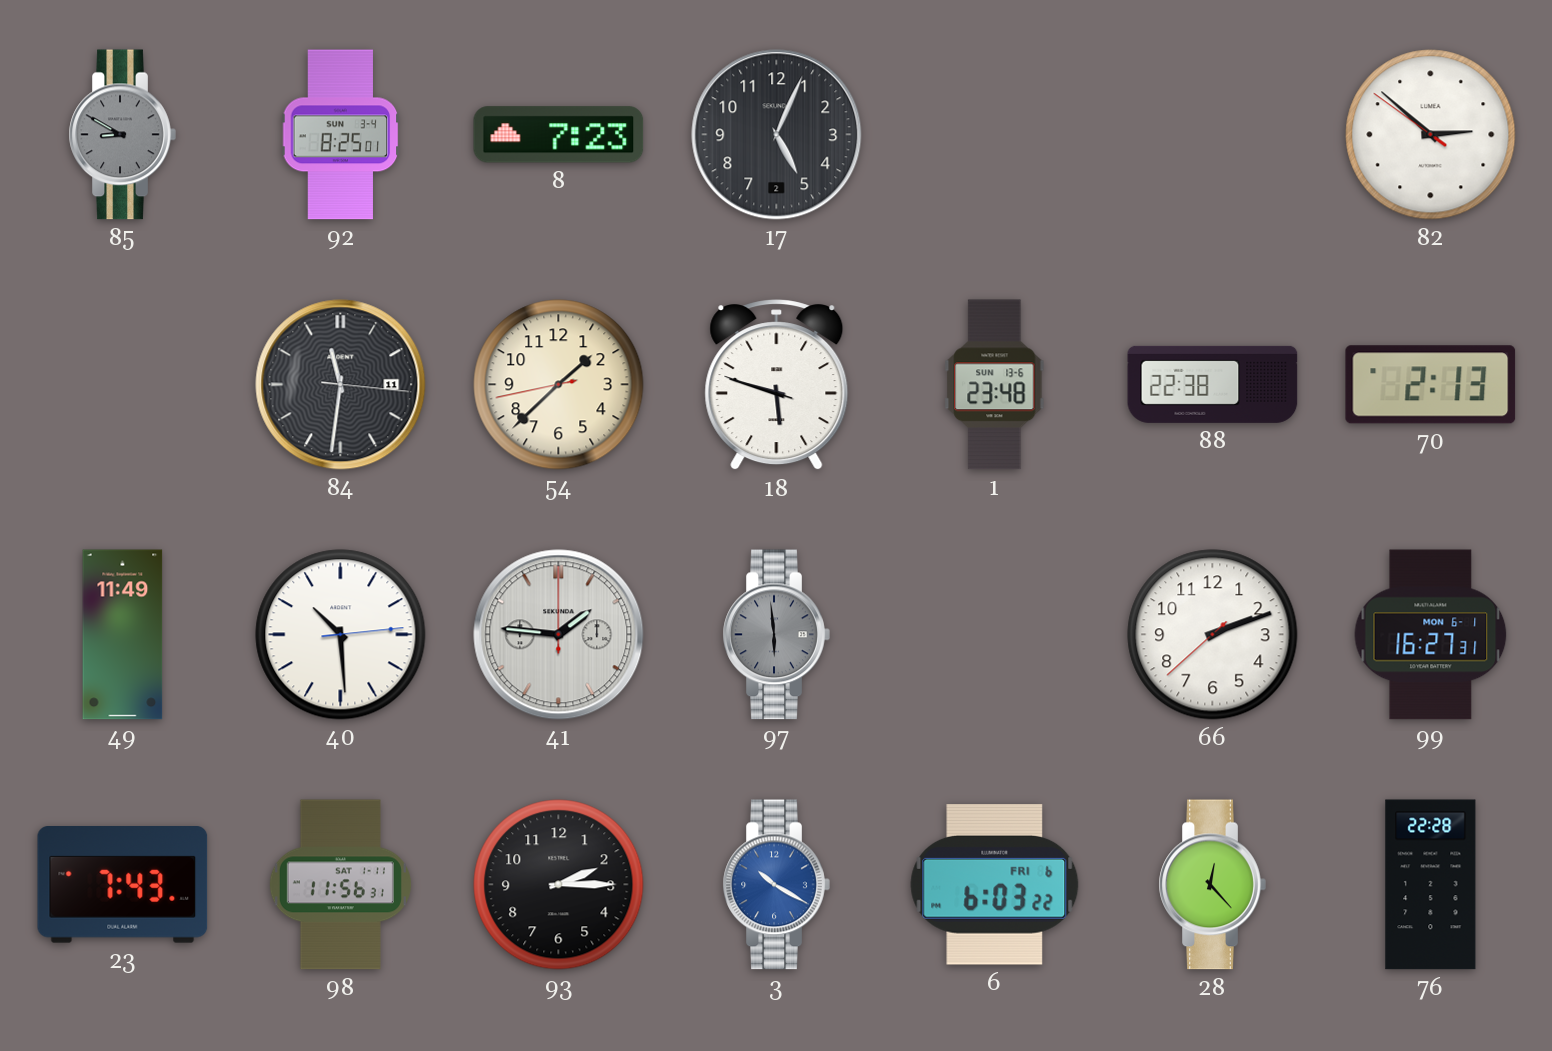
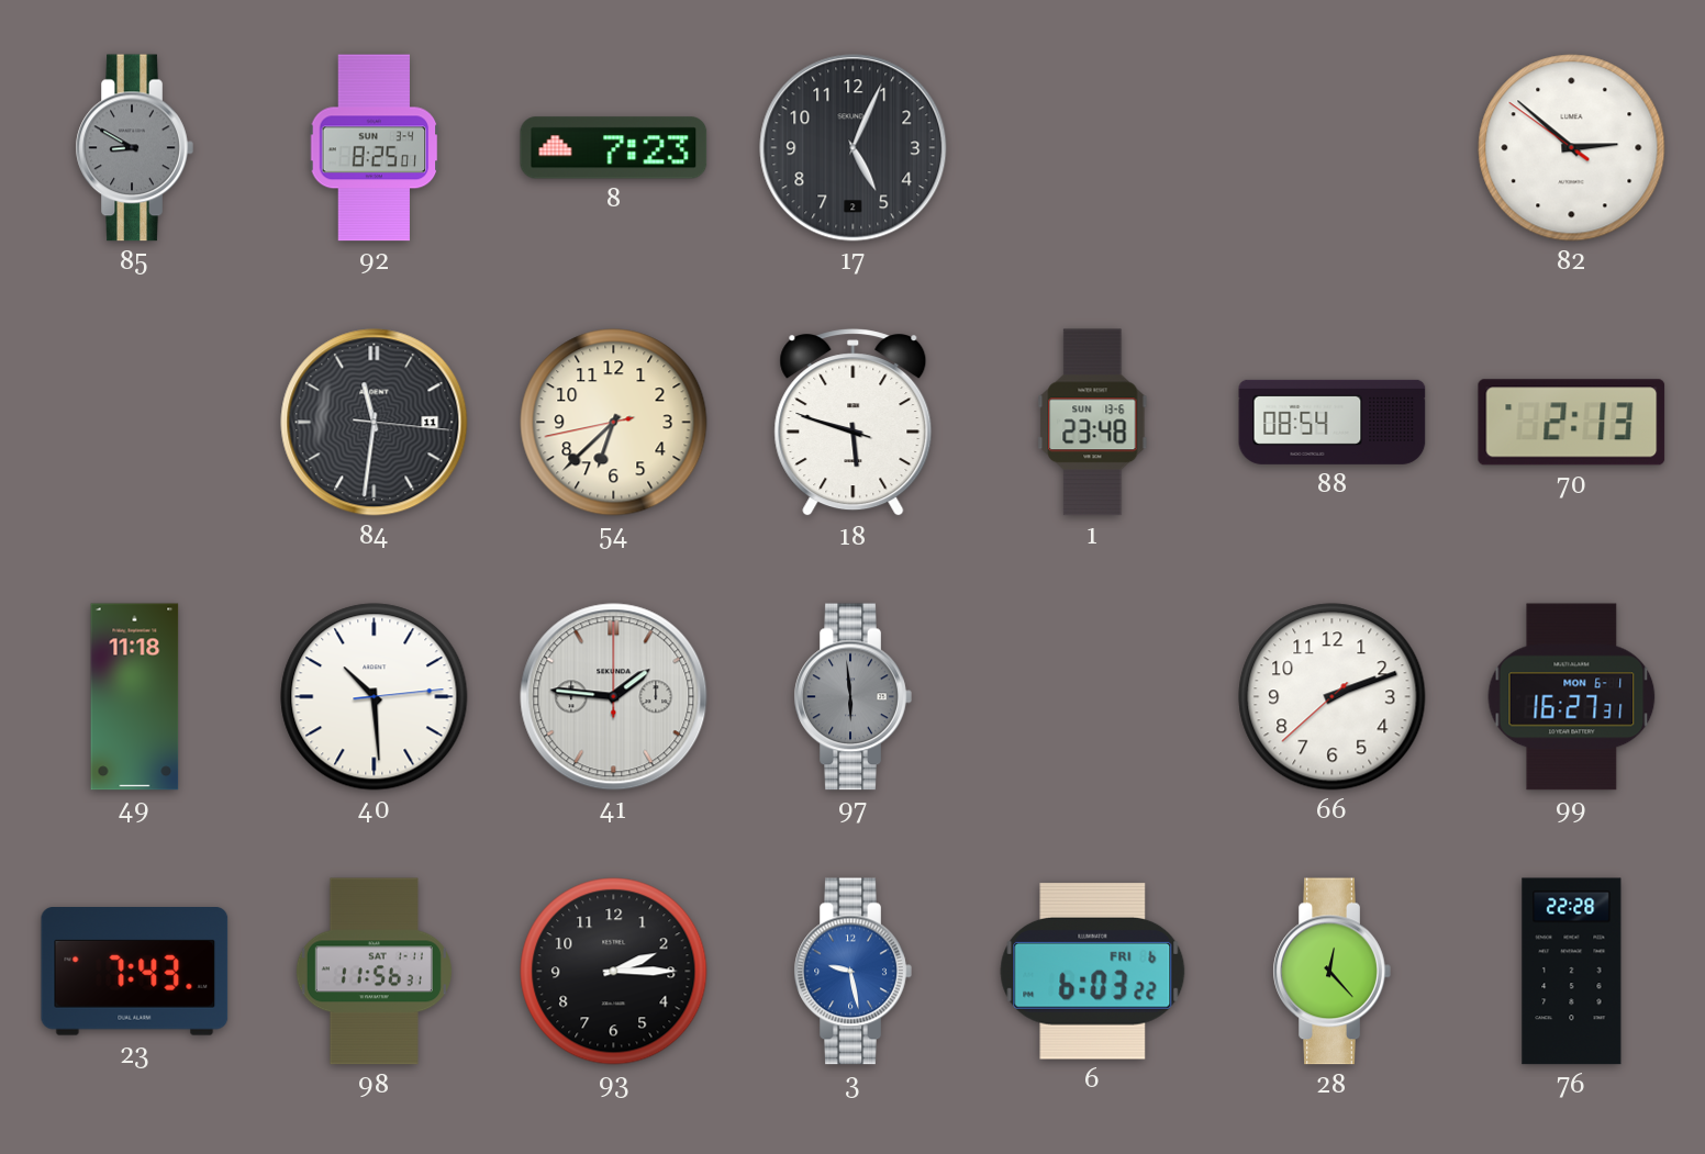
54: 1:37 -> 6:37
88: 22:38 -> 08:54
49: 11:49 -> 11:18
3: 10:20 -> 9:28
